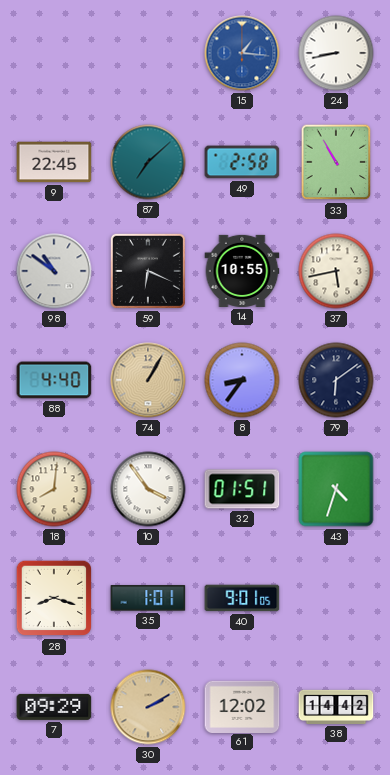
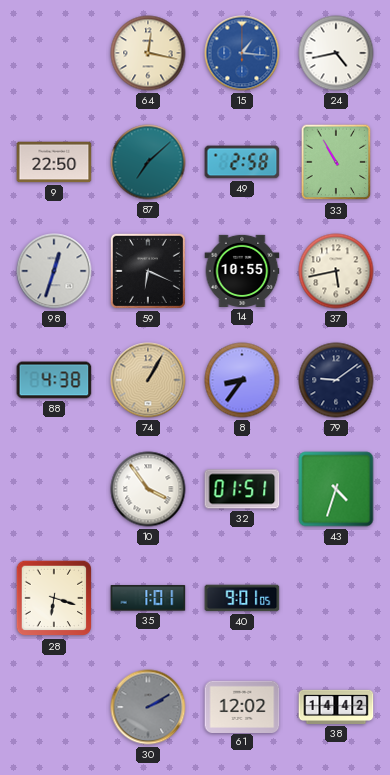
64: none -> 12:17
24: 8:43 -> 4:43
9: 22:45 -> 22:50
98: 10:51 -> 12:33
88: 4:40 -> 4:38
79: 6:09 -> 9:09
18: 8:01 -> none
28: 8:18 -> 6:18
7: 09:29 -> none
30 dial: champagne -> grey
